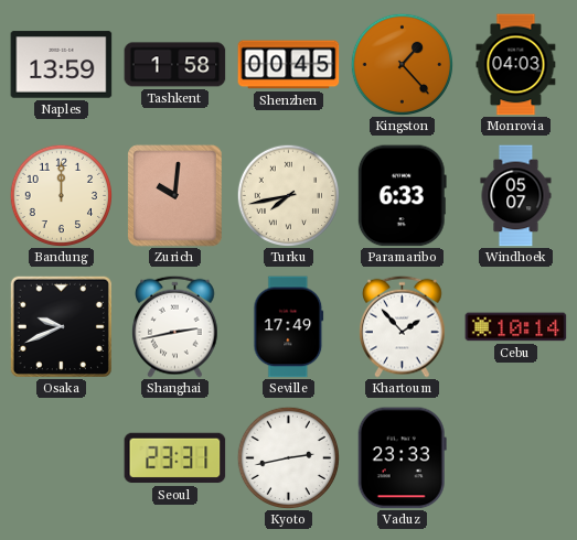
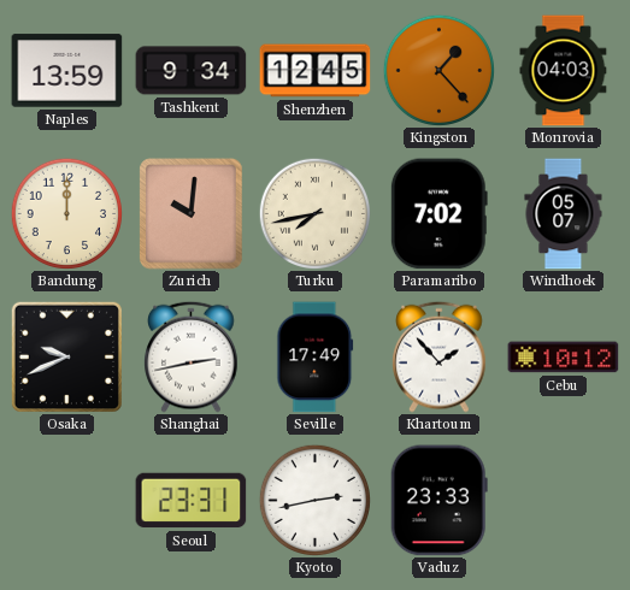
Tashkent: 1:58 -> 9:34
Shenzhen: 00:45 -> 12:45
Paramaribo: 6:33 -> 7:02
Cebu: 10:14 -> 10:12
